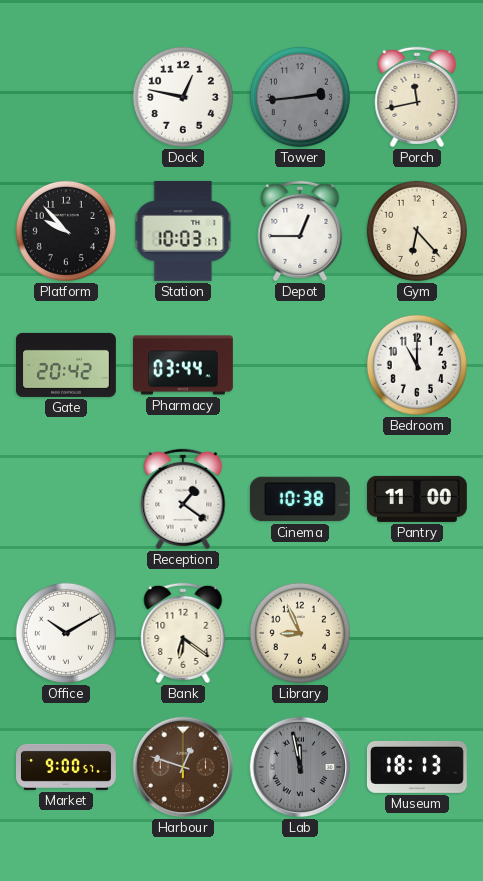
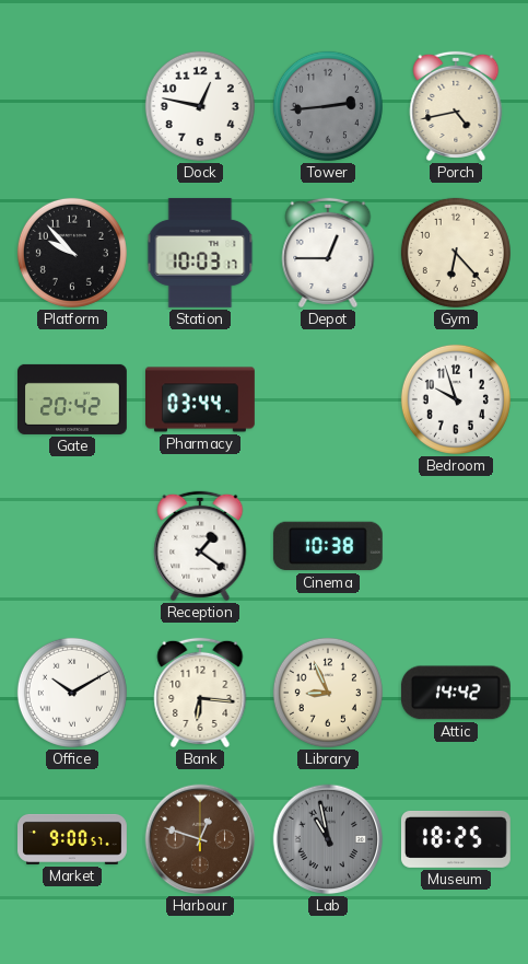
Porch: 11:43 -> 4:43
Bedroom: 11:00 -> 9:57
Pantry: 11:00 -> none
Bank: 6:21 -> 6:16
Attic: none -> 14:42
Lab: 11:58 -> 10:58
Museum: 18:13 -> 18:25
